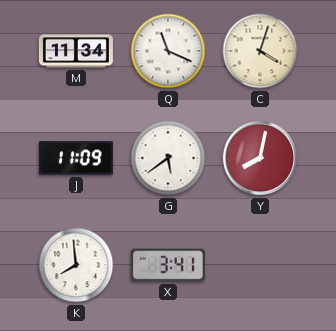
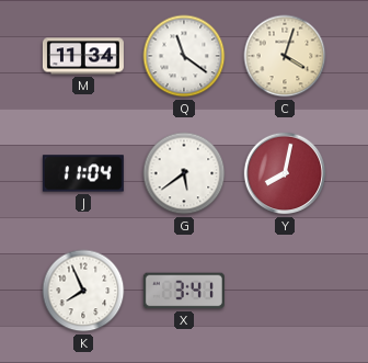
Q: 11:19 -> 11:21
J: 11:09 -> 11:04
K: 7:59 -> 7:56
